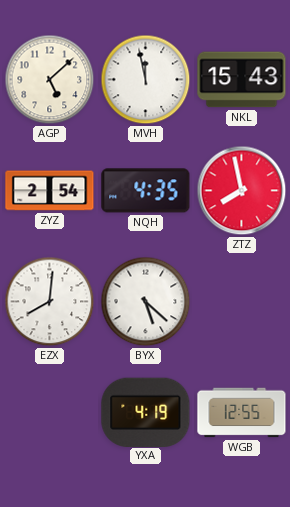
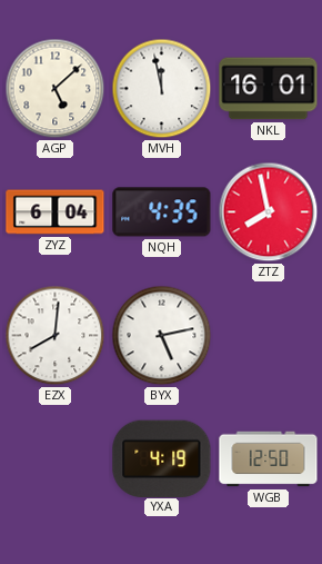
NKL: 15:43 -> 16:01
ZYZ: 2:54 -> 6:04
BYX: 5:22 -> 5:13
WGB: 12:55 -> 12:50
